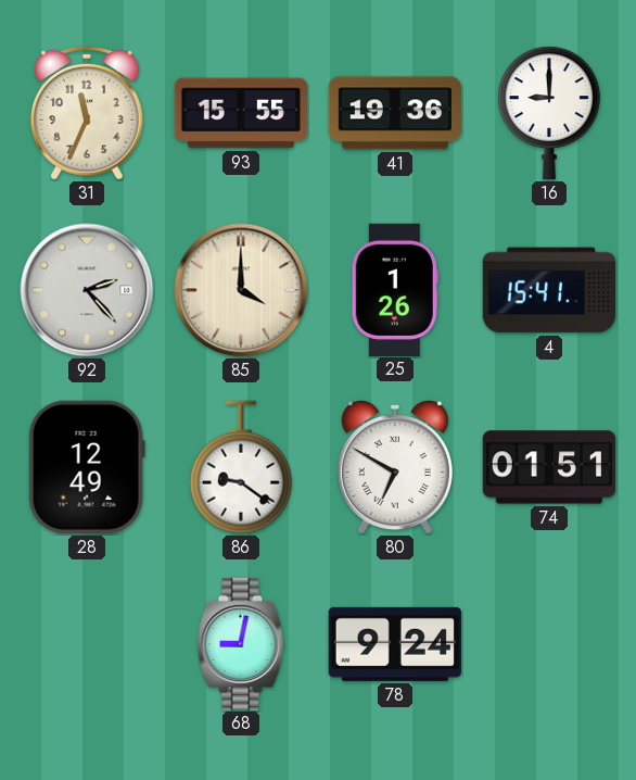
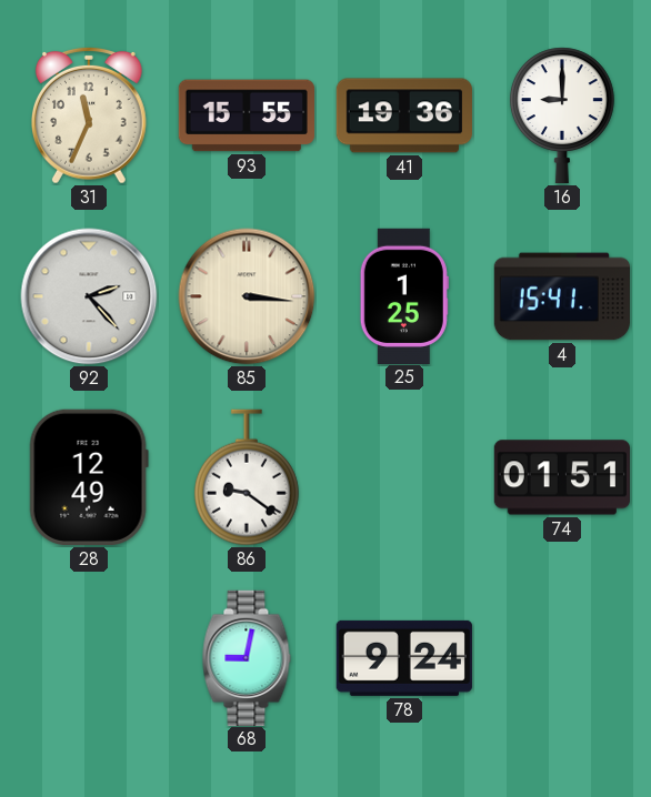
85: 4:00 -> 3:16
25: 1:26 -> 1:25
80: 6:50 -> none
